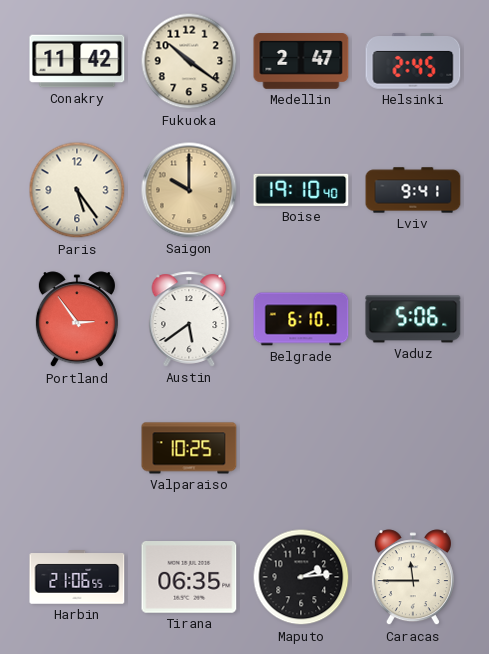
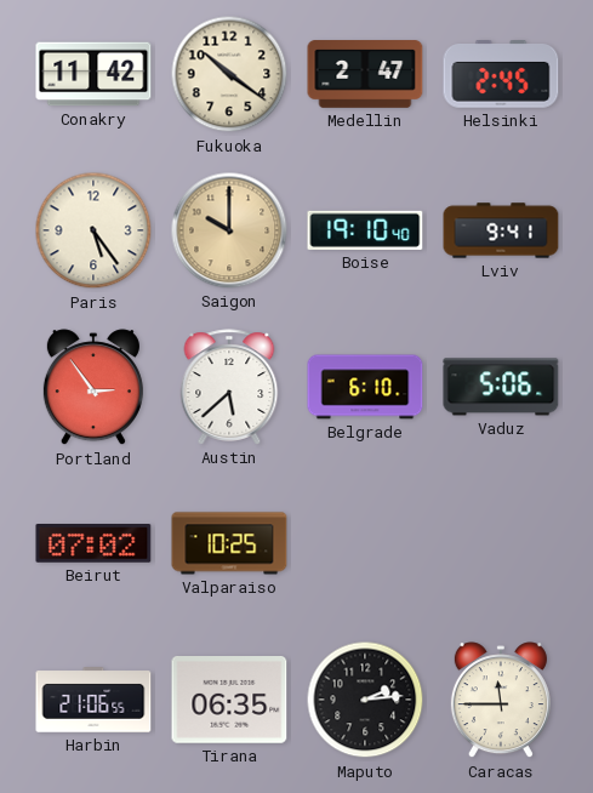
Austin: 5:39 -> 5:38
Beirut: none -> 07:02
